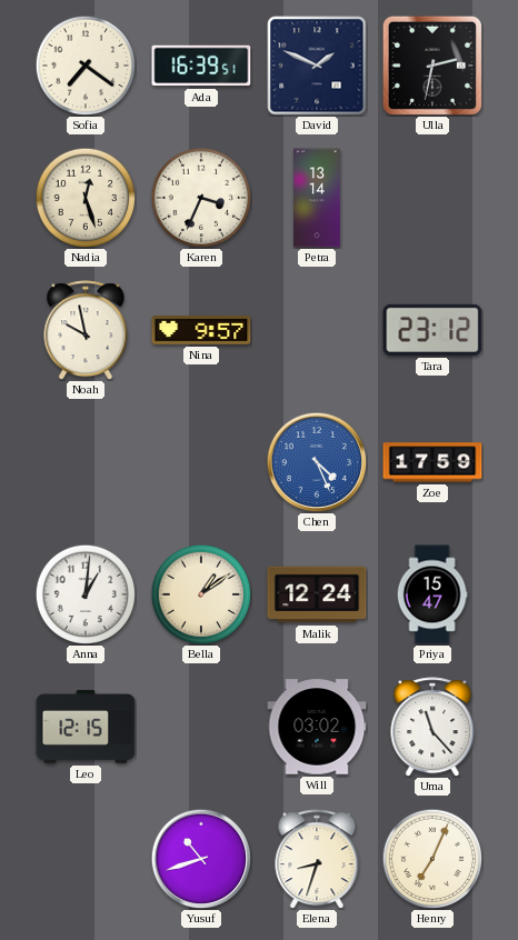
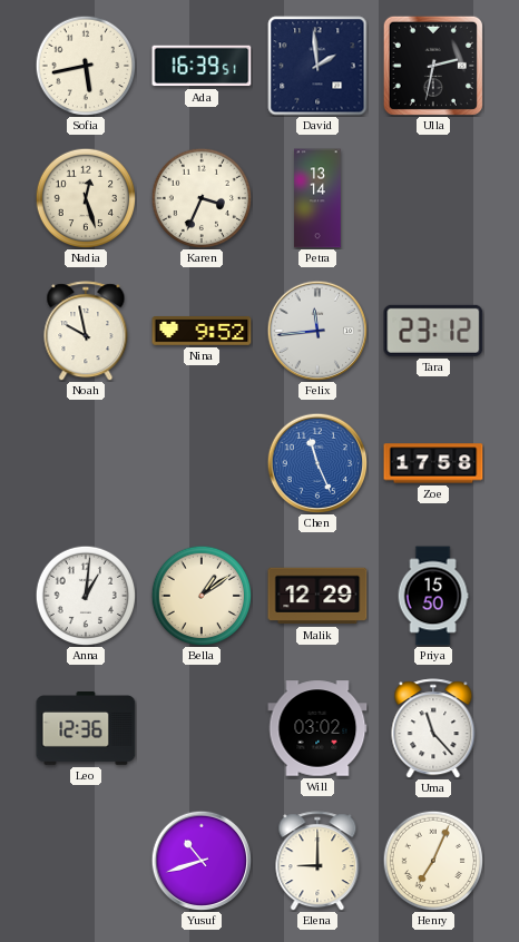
Sofia: 7:21 -> 5:43
David: 1:49 -> 1:59
Nina: 9:57 -> 9:52
Felix: none -> 11:44
Chen: 4:26 -> 11:26
Zoe: 17:59 -> 17:58
Malik: 12:24 -> 12:29
Priya: 15:47 -> 15:50
Leo: 12:15 -> 12:36
Elena: 8:33 -> 9:00
